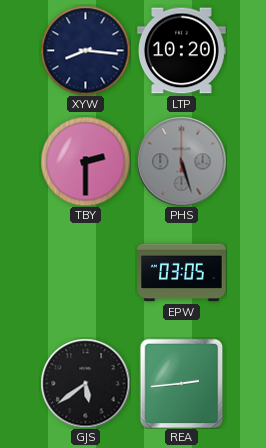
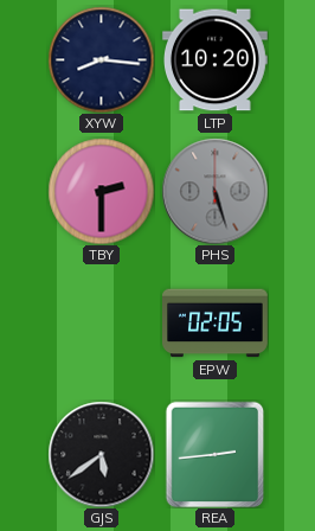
EPW: 03:05 -> 02:05
